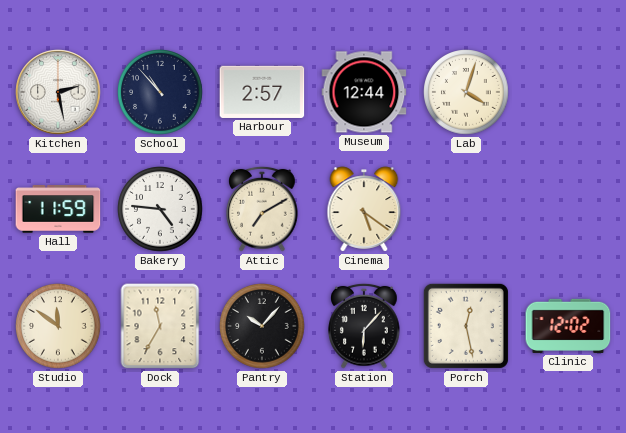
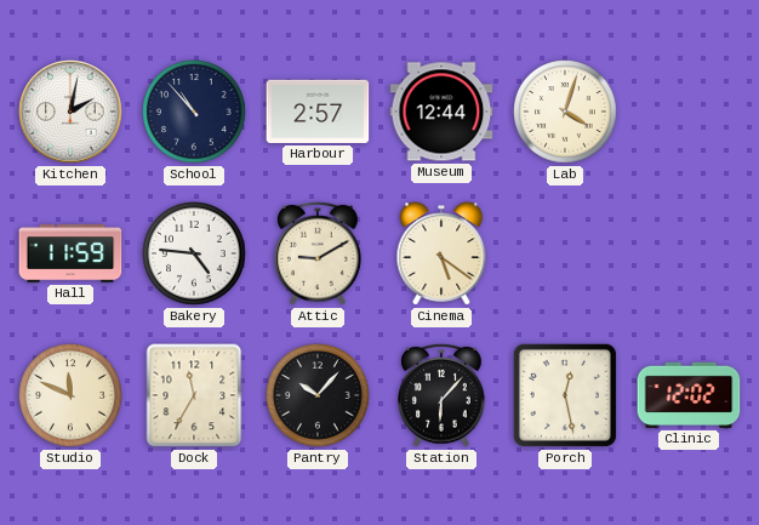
Kitchen: 2:28 -> 2:02
Attic: 7:10 -> 9:10
Studio: 11:51 -> 11:49
